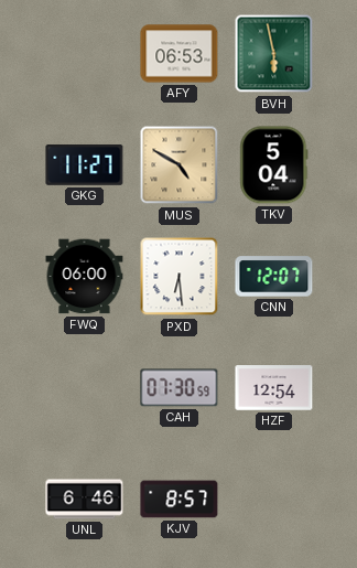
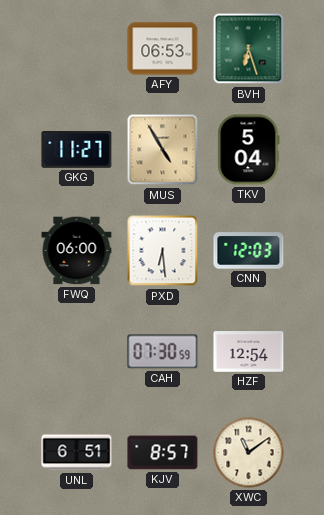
BVH: 5:58 -> 6:27
MUS: 4:50 -> 4:55
CNN: 12:07 -> 12:03
UNL: 6:46 -> 6:51
XWC: none -> 11:09
